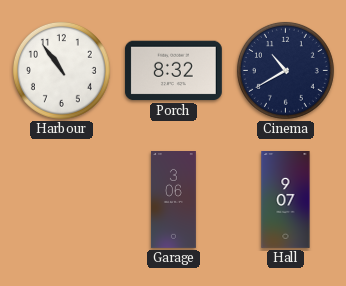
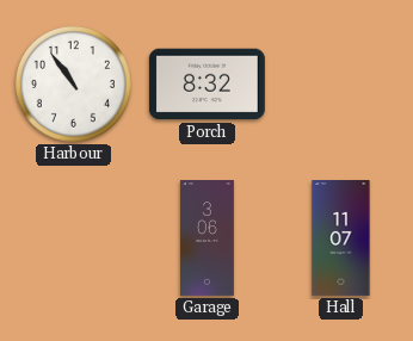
Cinema: 10:40 -> none
Hall: 9:07 -> 11:07
